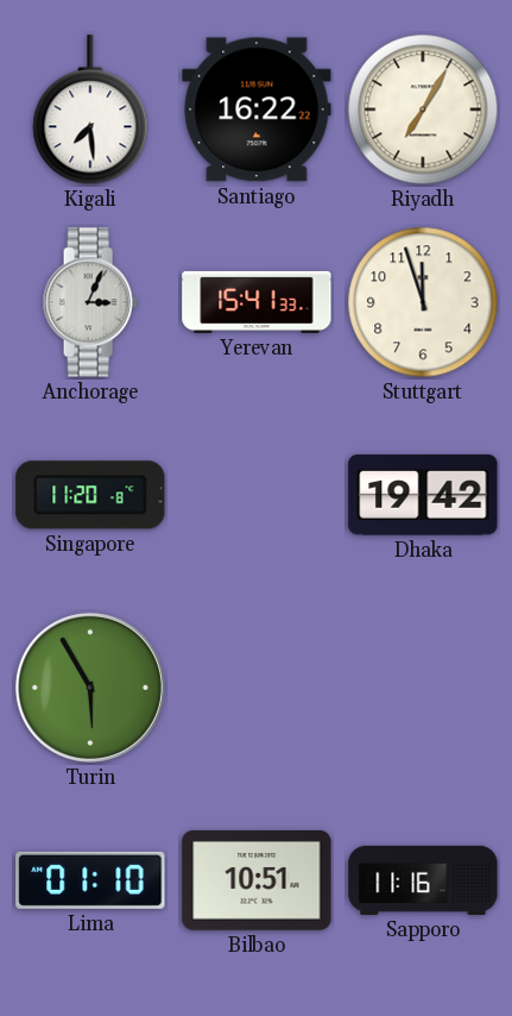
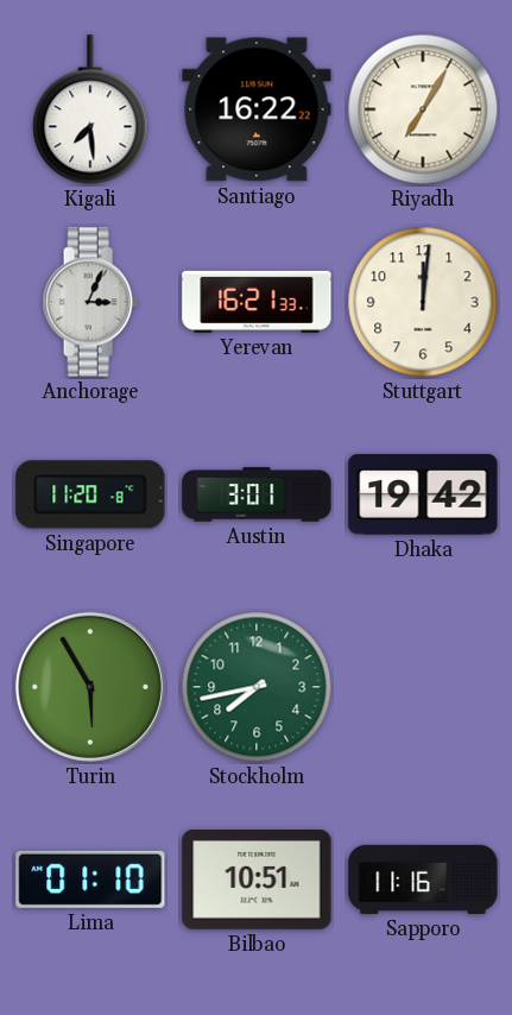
Yerevan: 15:41 -> 16:21
Stuttgart: 11:57 -> 12:01
Austin: none -> 3:01
Stockholm: none -> 7:43
